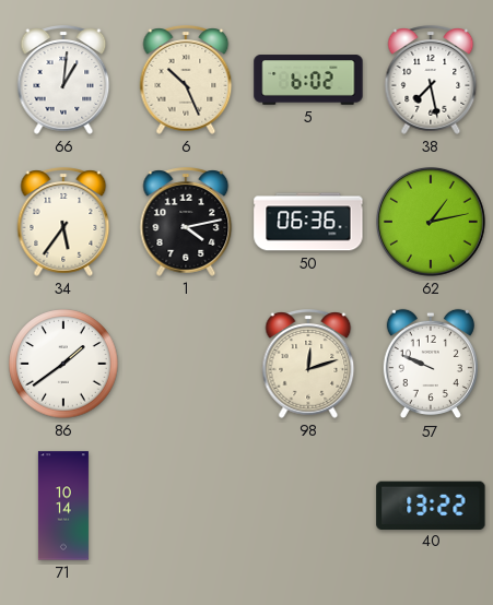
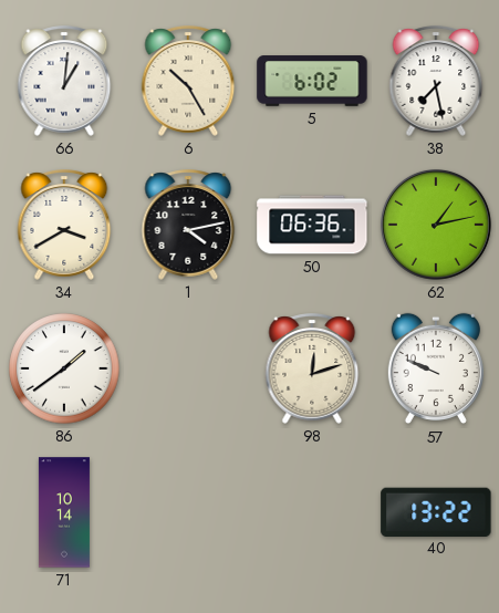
6: 10:26 -> 10:25
34: 5:36 -> 3:40
